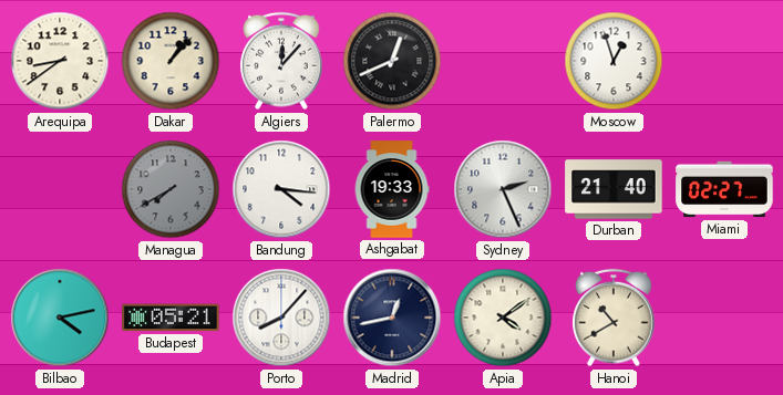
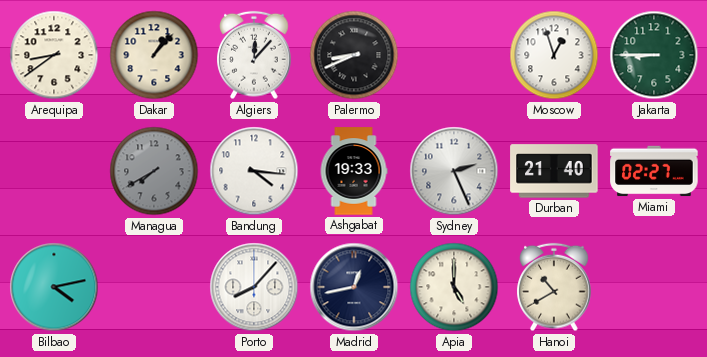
Palermo: 12:41 -> 8:41
Jakarta: none -> 8:45
Budapest: 05:21 -> none
Apia: 4:09 -> 5:00
